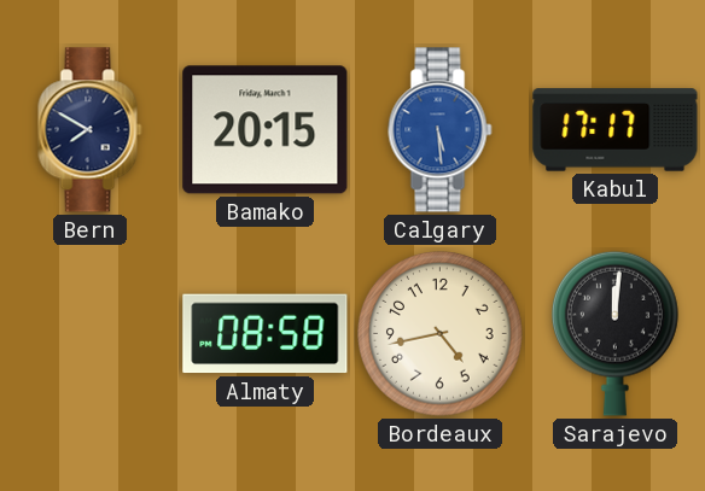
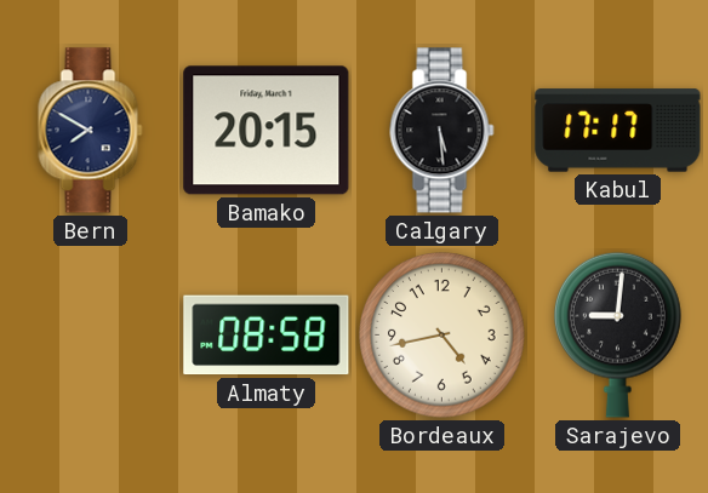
Calgary dial: blue -> black
Sarajevo: 12:01 -> 9:01
